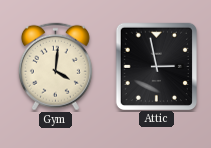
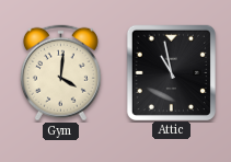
Attic: 2:58 -> 10:58
